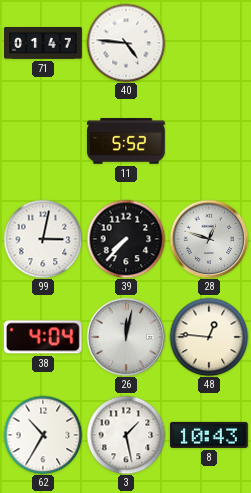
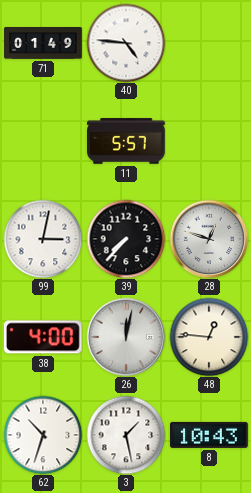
71: 01:47 -> 01:49
11: 5:52 -> 5:57
38: 4:04 -> 4:00
62: 10:35 -> 10:33
